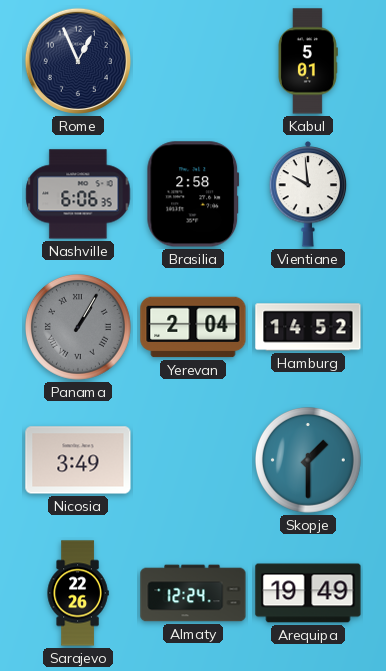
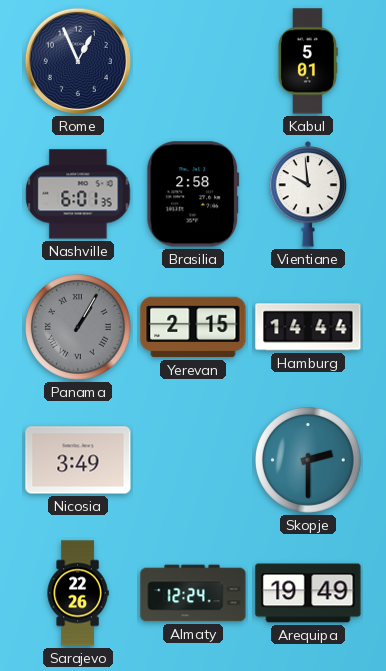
Nashville: 6:06 -> 6:01
Yerevan: 2:04 -> 2:15
Hamburg: 14:52 -> 14:44
Skopje: 1:30 -> 2:30
